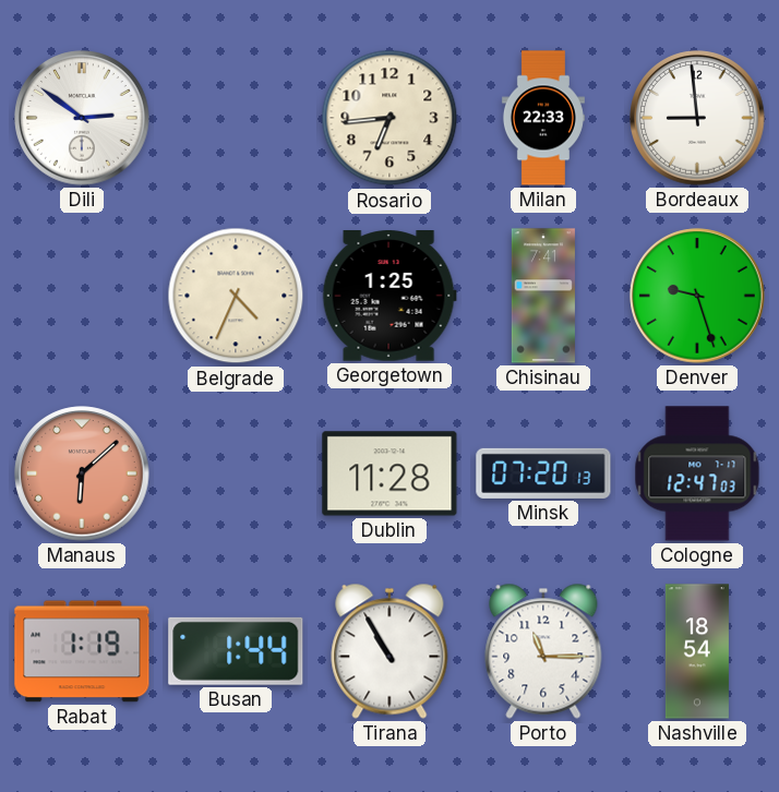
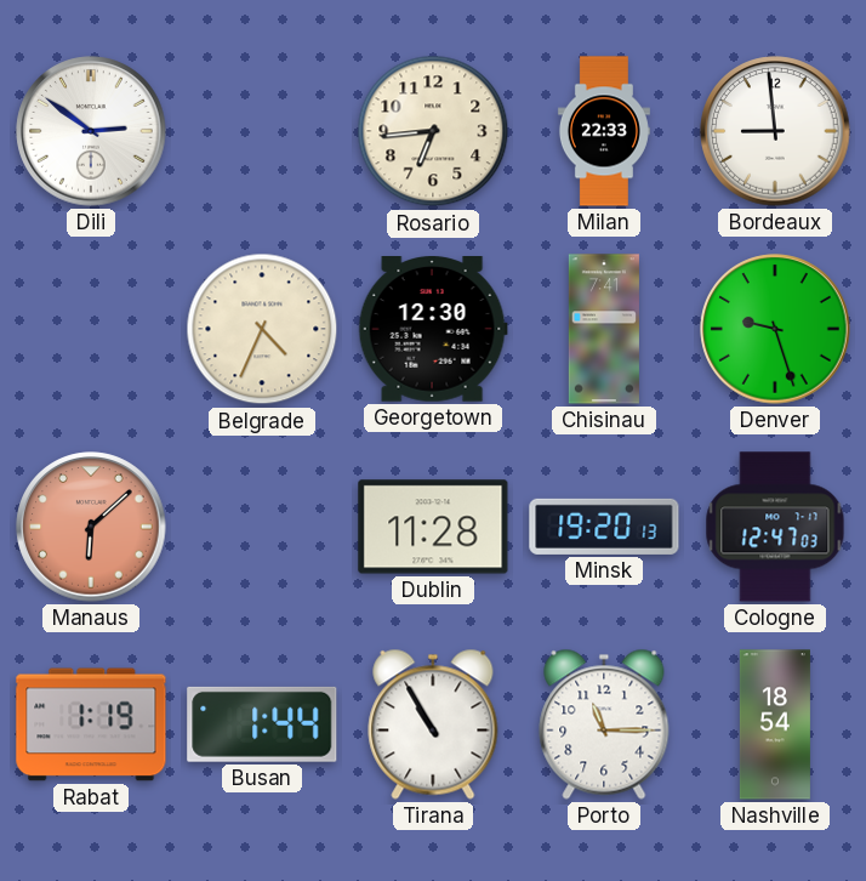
Georgetown: 1:25 -> 12:30
Minsk: 07:20 -> 19:20
